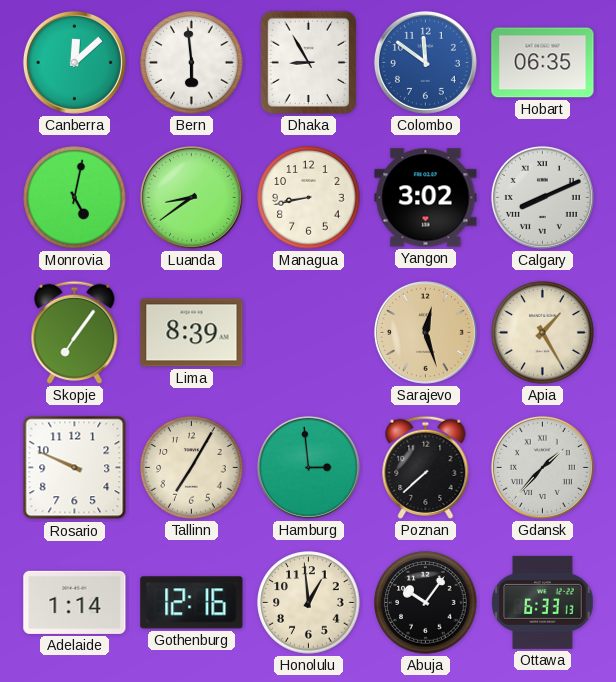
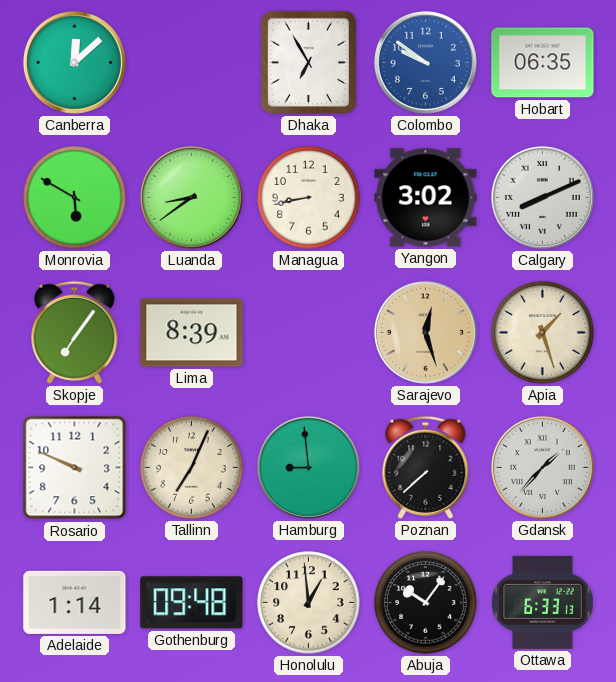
Bern: 5:59 -> none
Dhaka: 8:55 -> 6:55
Colombo: 11:51 -> 9:51
Monrovia: 5:02 -> 5:50
Apia: 1:25 -> 1:27
Tallinn: 7:05 -> 7:04
Hamburg: 2:59 -> 8:59
Gothenburg: 12:16 -> 09:48
